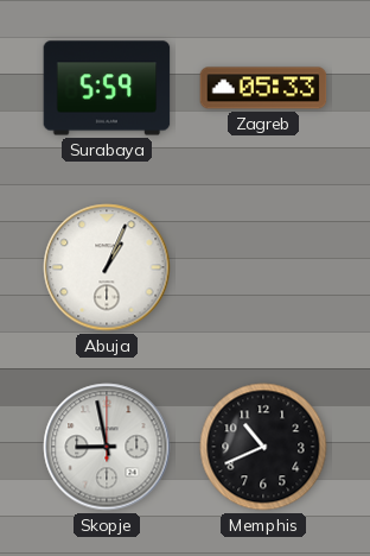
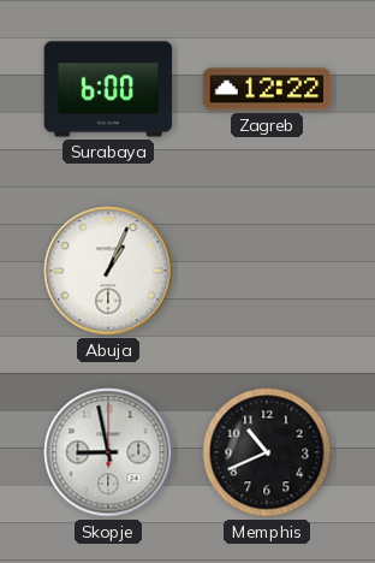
Surabaya: 5:59 -> 6:00
Zagreb: 05:33 -> 12:22
